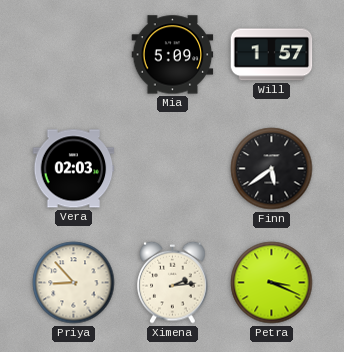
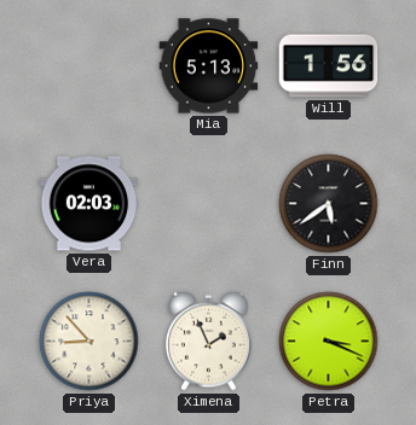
Mia: 5:09 -> 5:13
Will: 1:57 -> 1:56
Ximena: 2:14 -> 1:56
